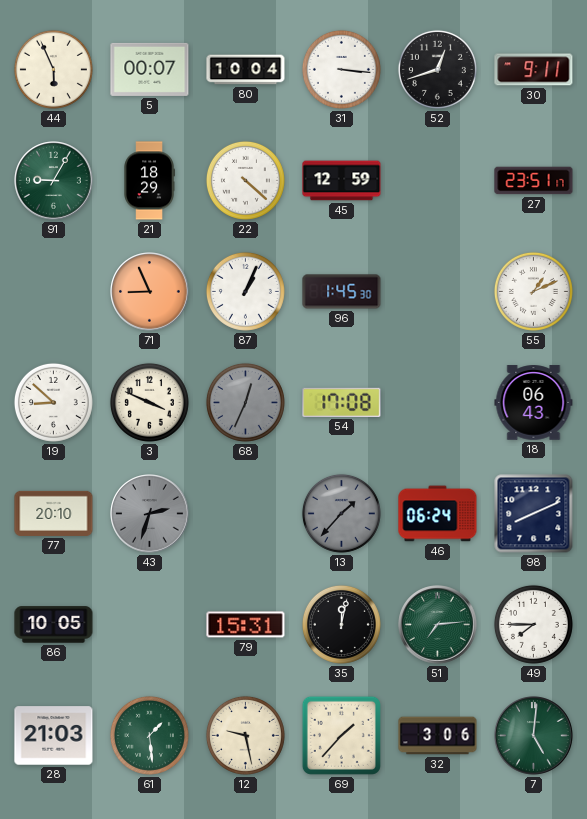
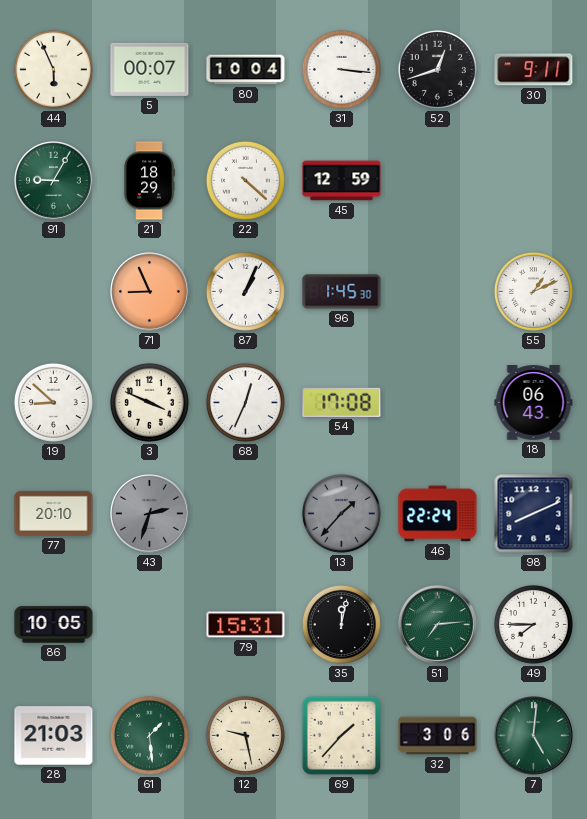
27: 23:51 -> none
68 dial: grey -> white
46: 06:24 -> 22:24
